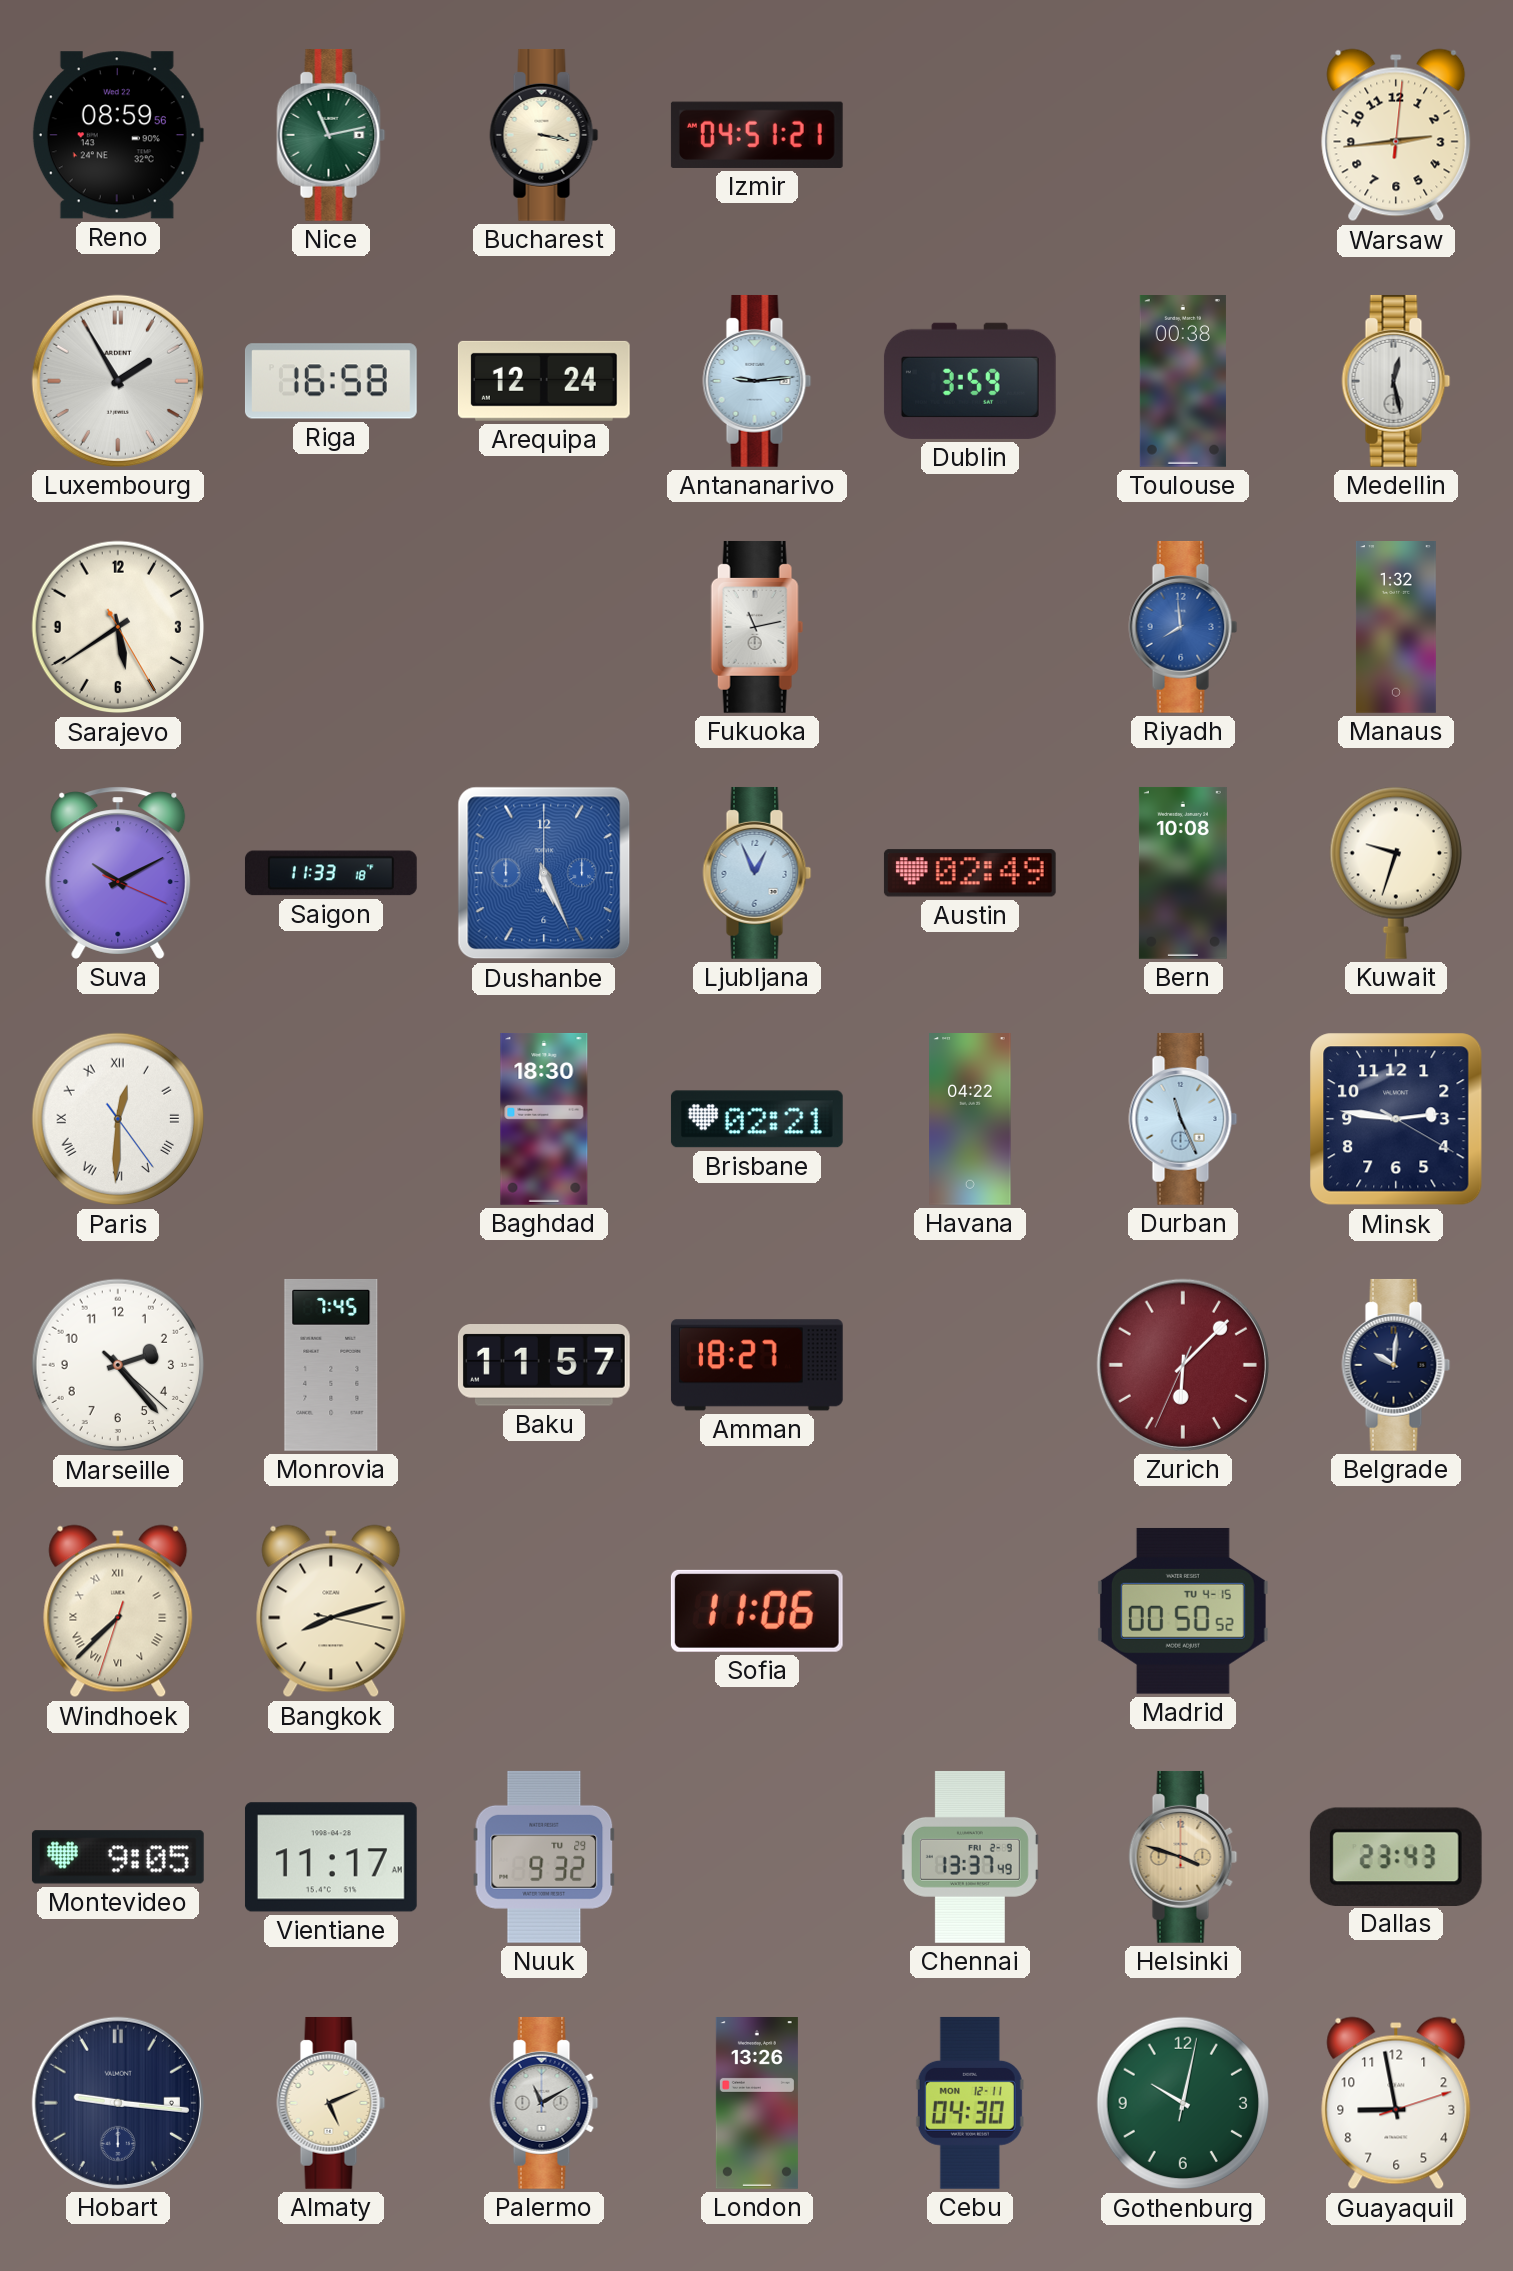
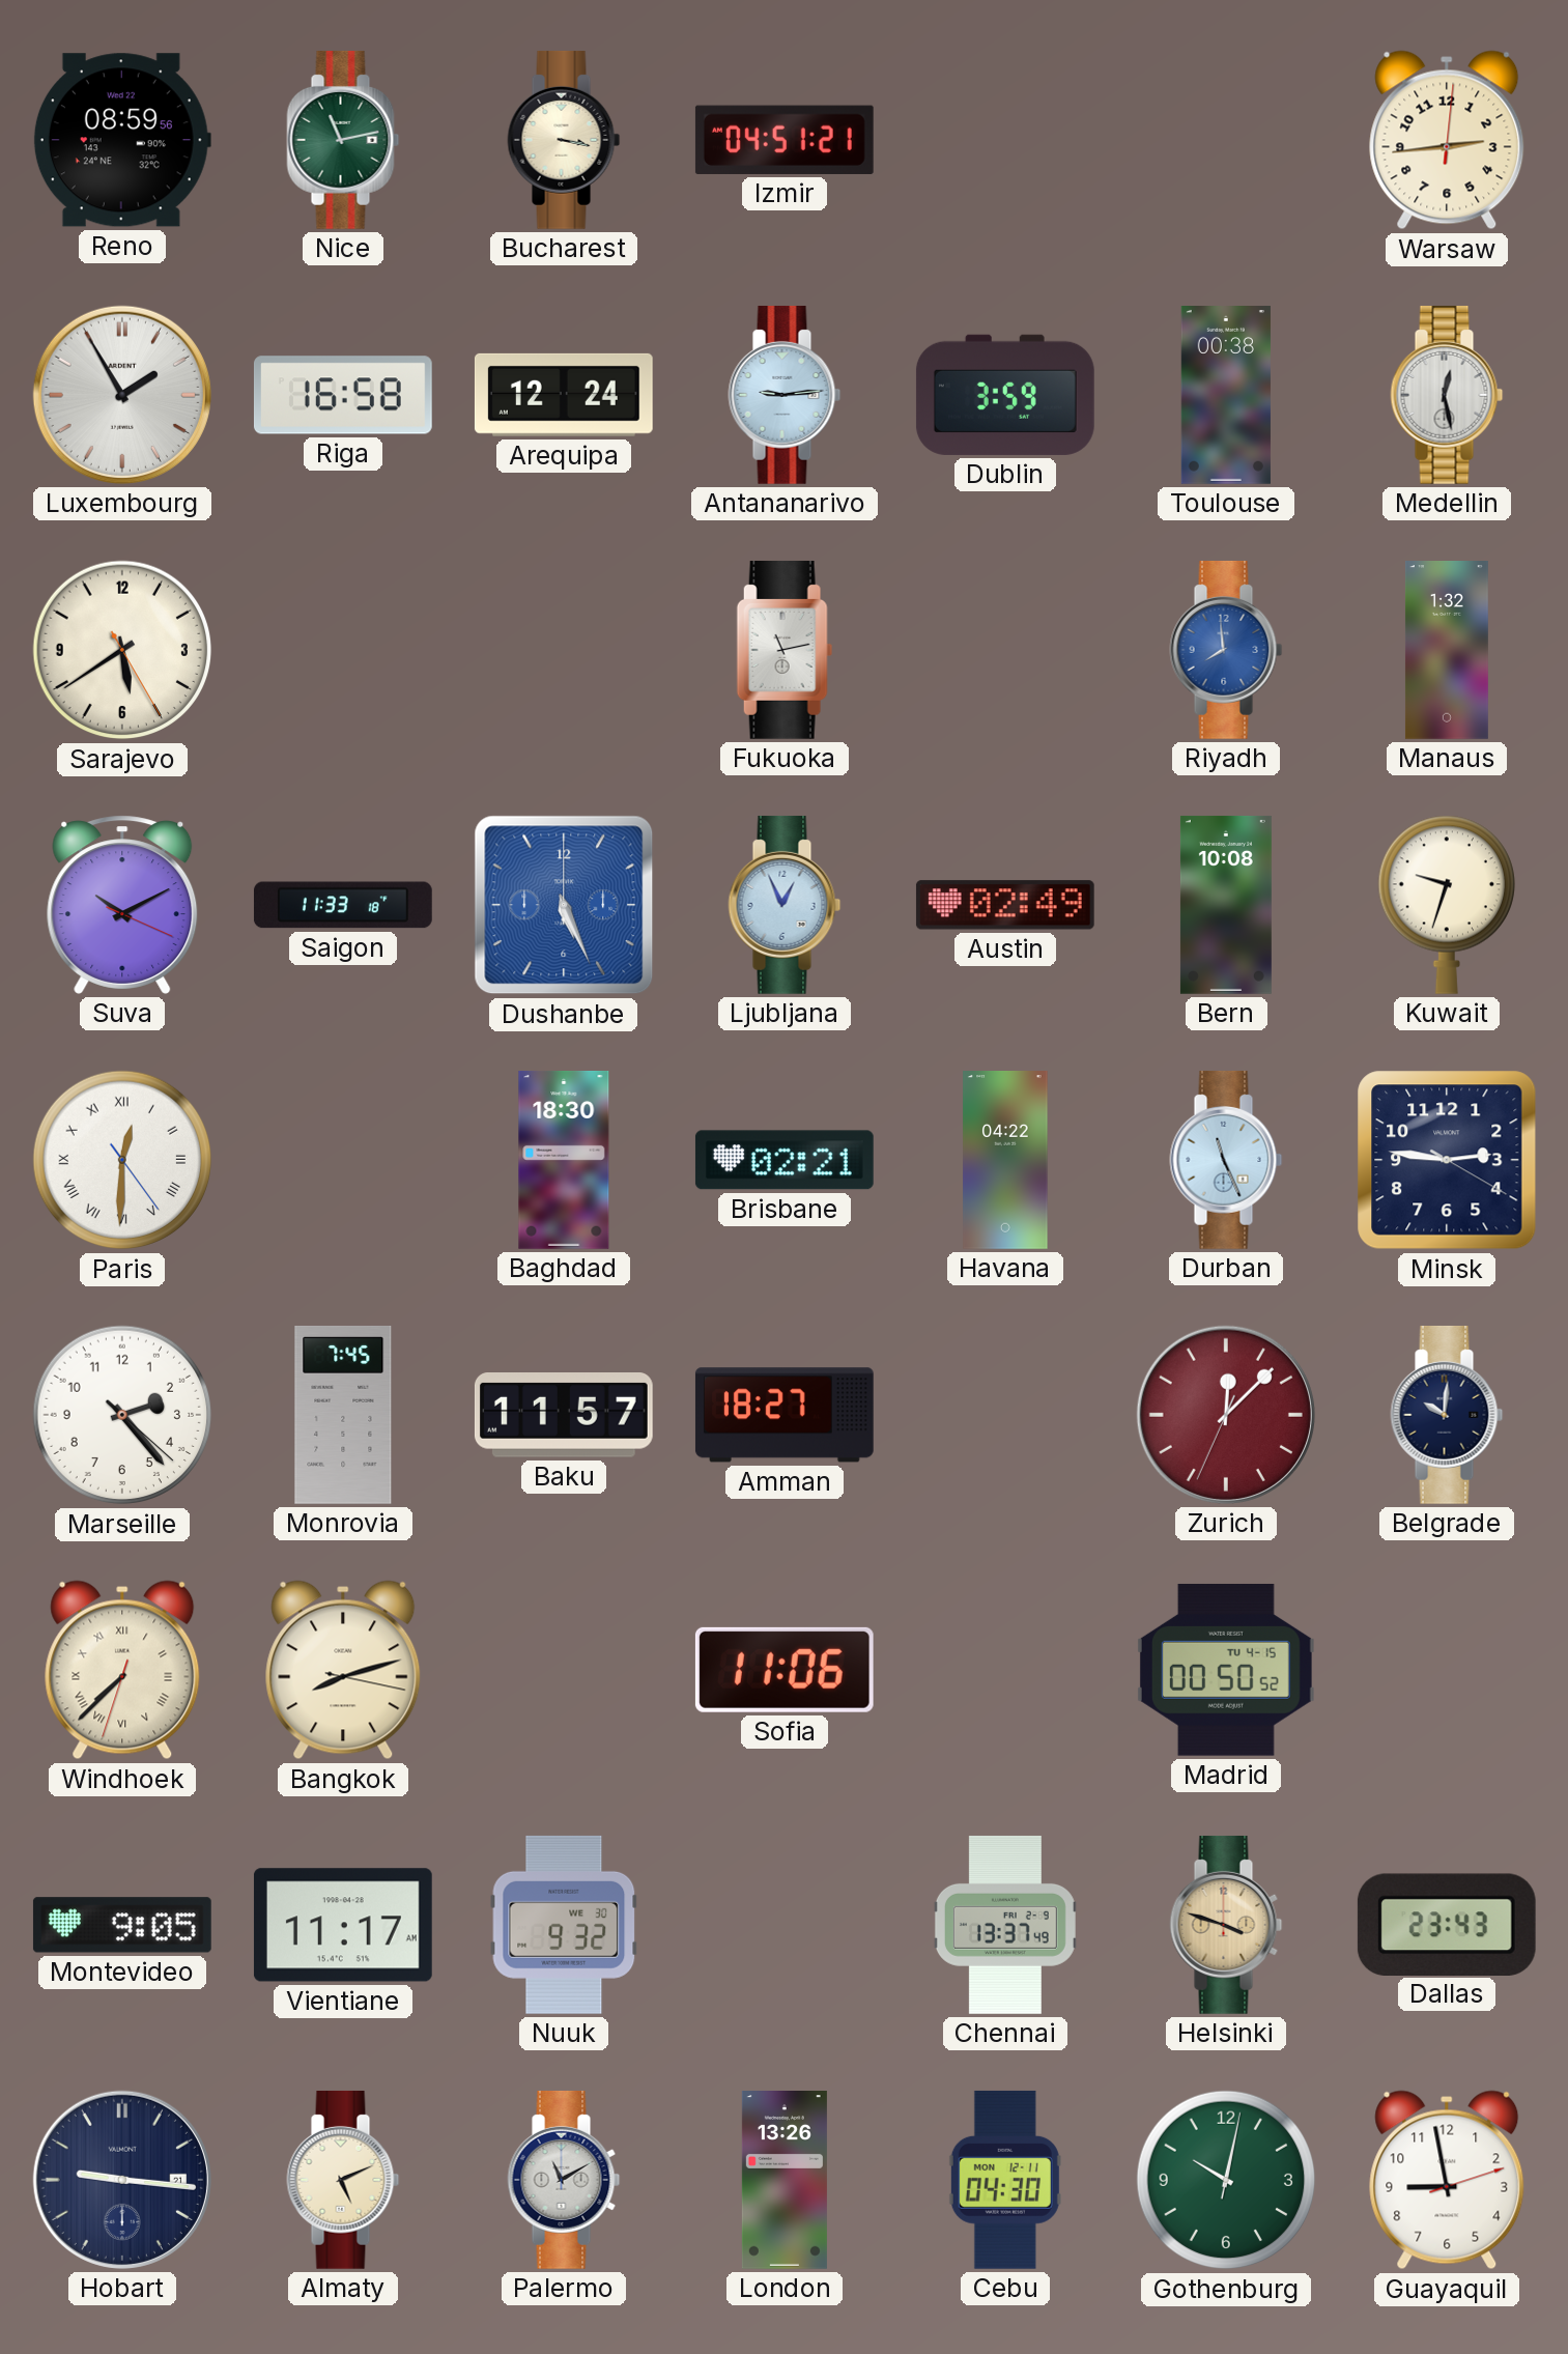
Zurich: 6:07 -> 12:07
Nuuk date: TU 29 -> WE 30
Hobart date: 9 -> 21
